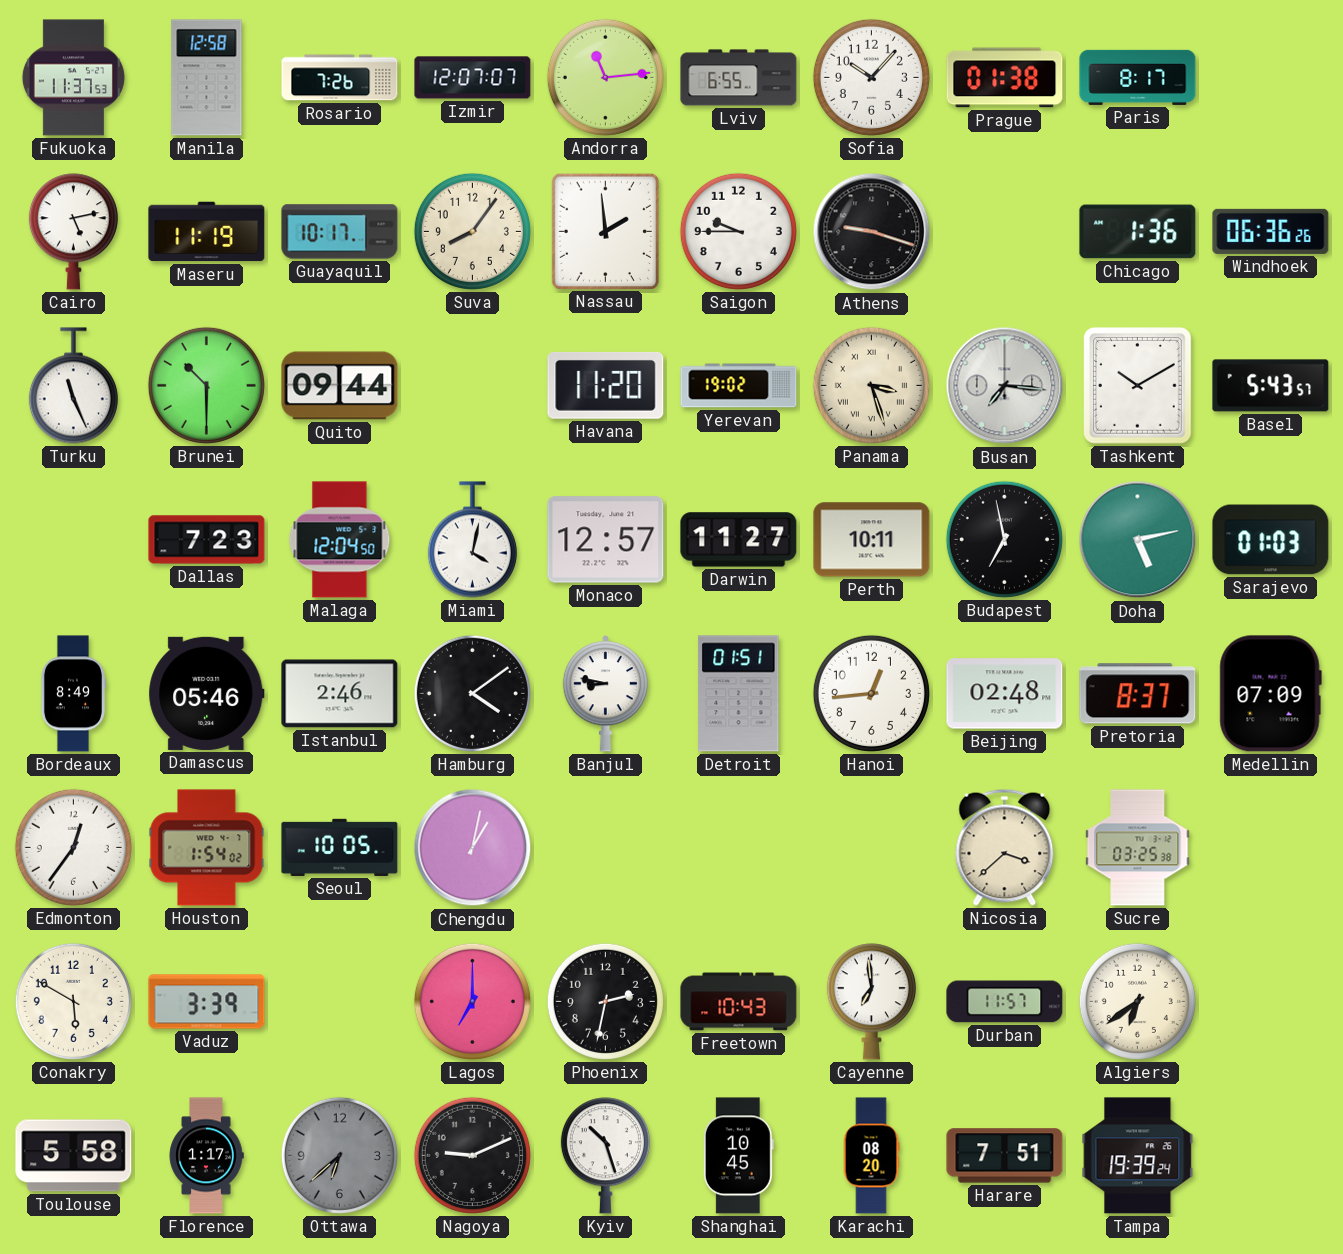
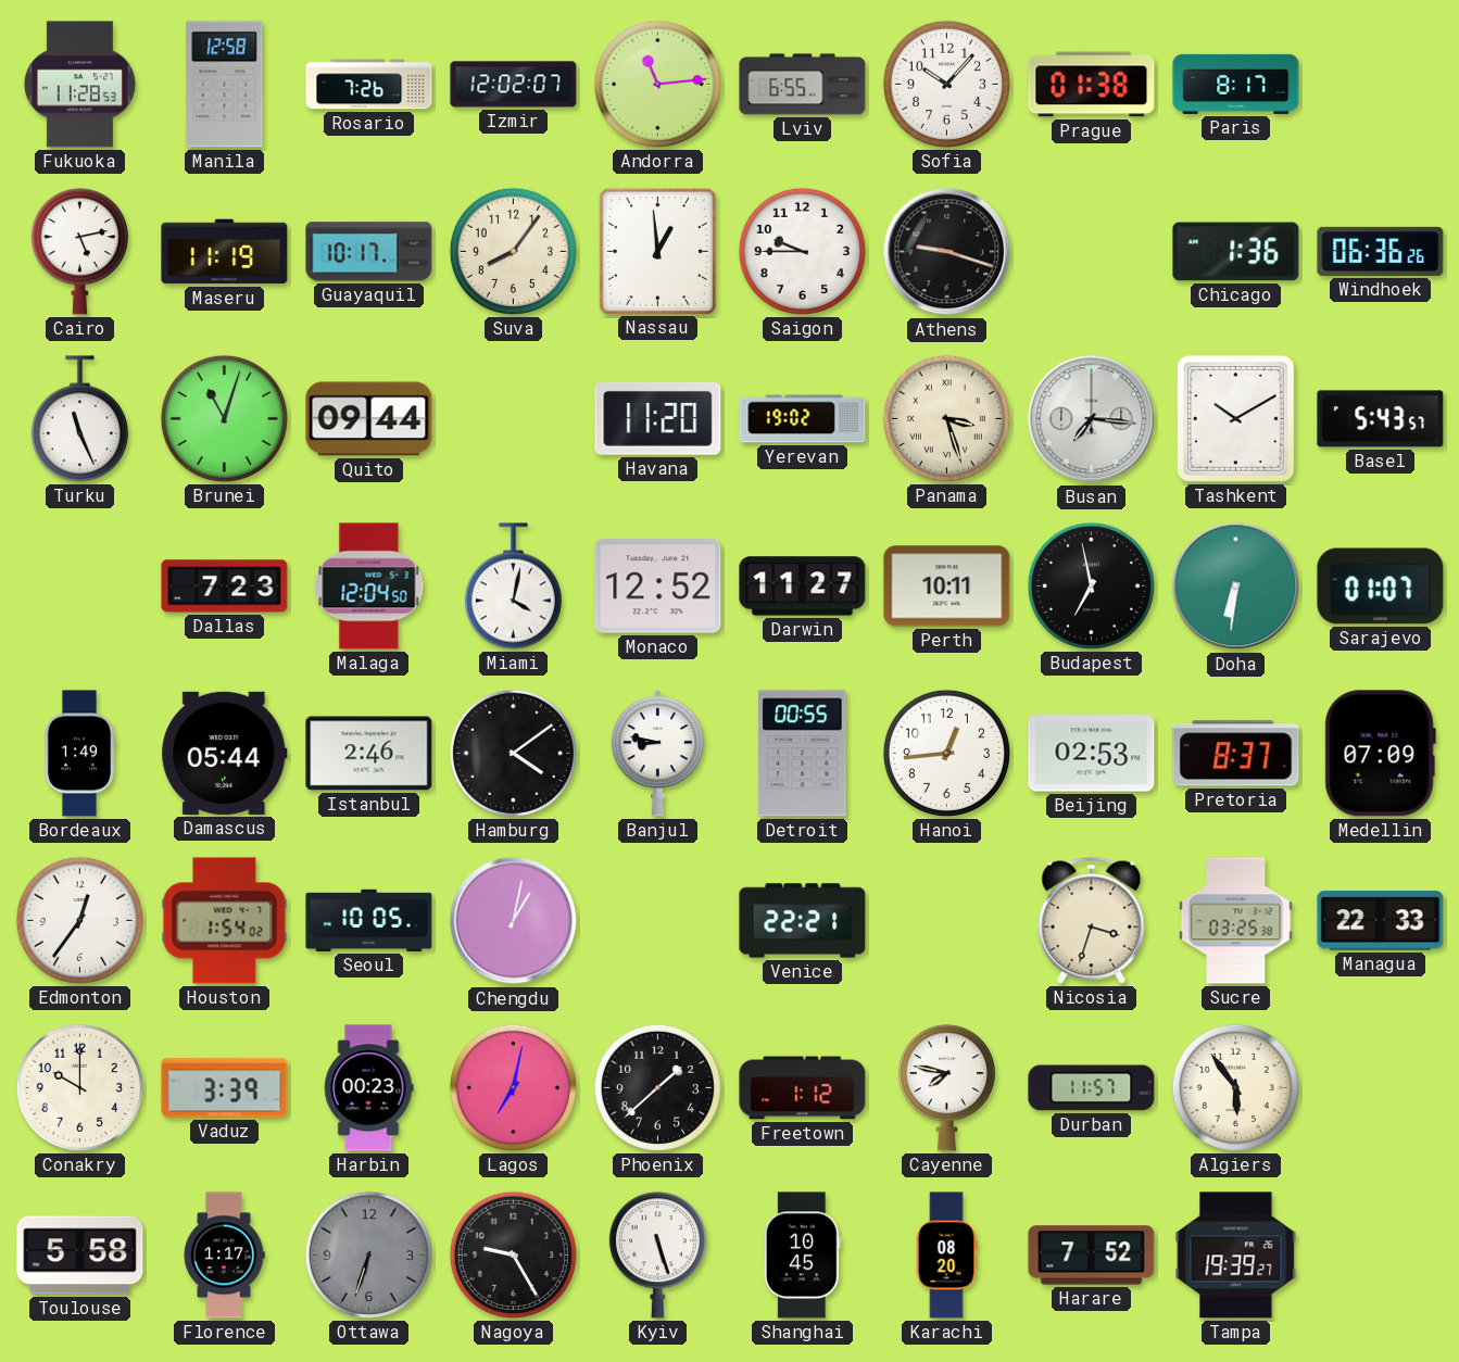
Fukuoka: 11:37 -> 11:28
Izmir: 12:07 -> 12:02
Nassau: 1:59 -> 12:59
Brunei: 10:30 -> 11:03
Monaco: 12:57 -> 12:52
Doha: 5:13 -> 6:31
Sarajevo: 01:03 -> 01:07
Bordeaux: 8:49 -> 1:49
Damascus: 05:46 -> 05:44
Detroit: 01:51 -> 00:55
Beijing: 02:48 -> 02:53
Venice: none -> 22:21
Nicosia: 3:38 -> 3:33
Managua: none -> 22:33
Conakry: 5:50 -> 10:00
Harbin: none -> 00:23
Lagos: 7:00 -> 7:02
Phoenix: 2:32 -> 1:38
Freetown: 10:43 -> 1:12
Cayenne: 6:59 -> 7:47
Algiers: 6:39 -> 5:54
Ottawa: 6:38 -> 6:33
Nagoya: 9:11 -> 9:25
Kyiv: 10:27 -> 5:27
Harare: 7:51 -> 7:52
Tampa: 19:39:24 -> 19:39:27
